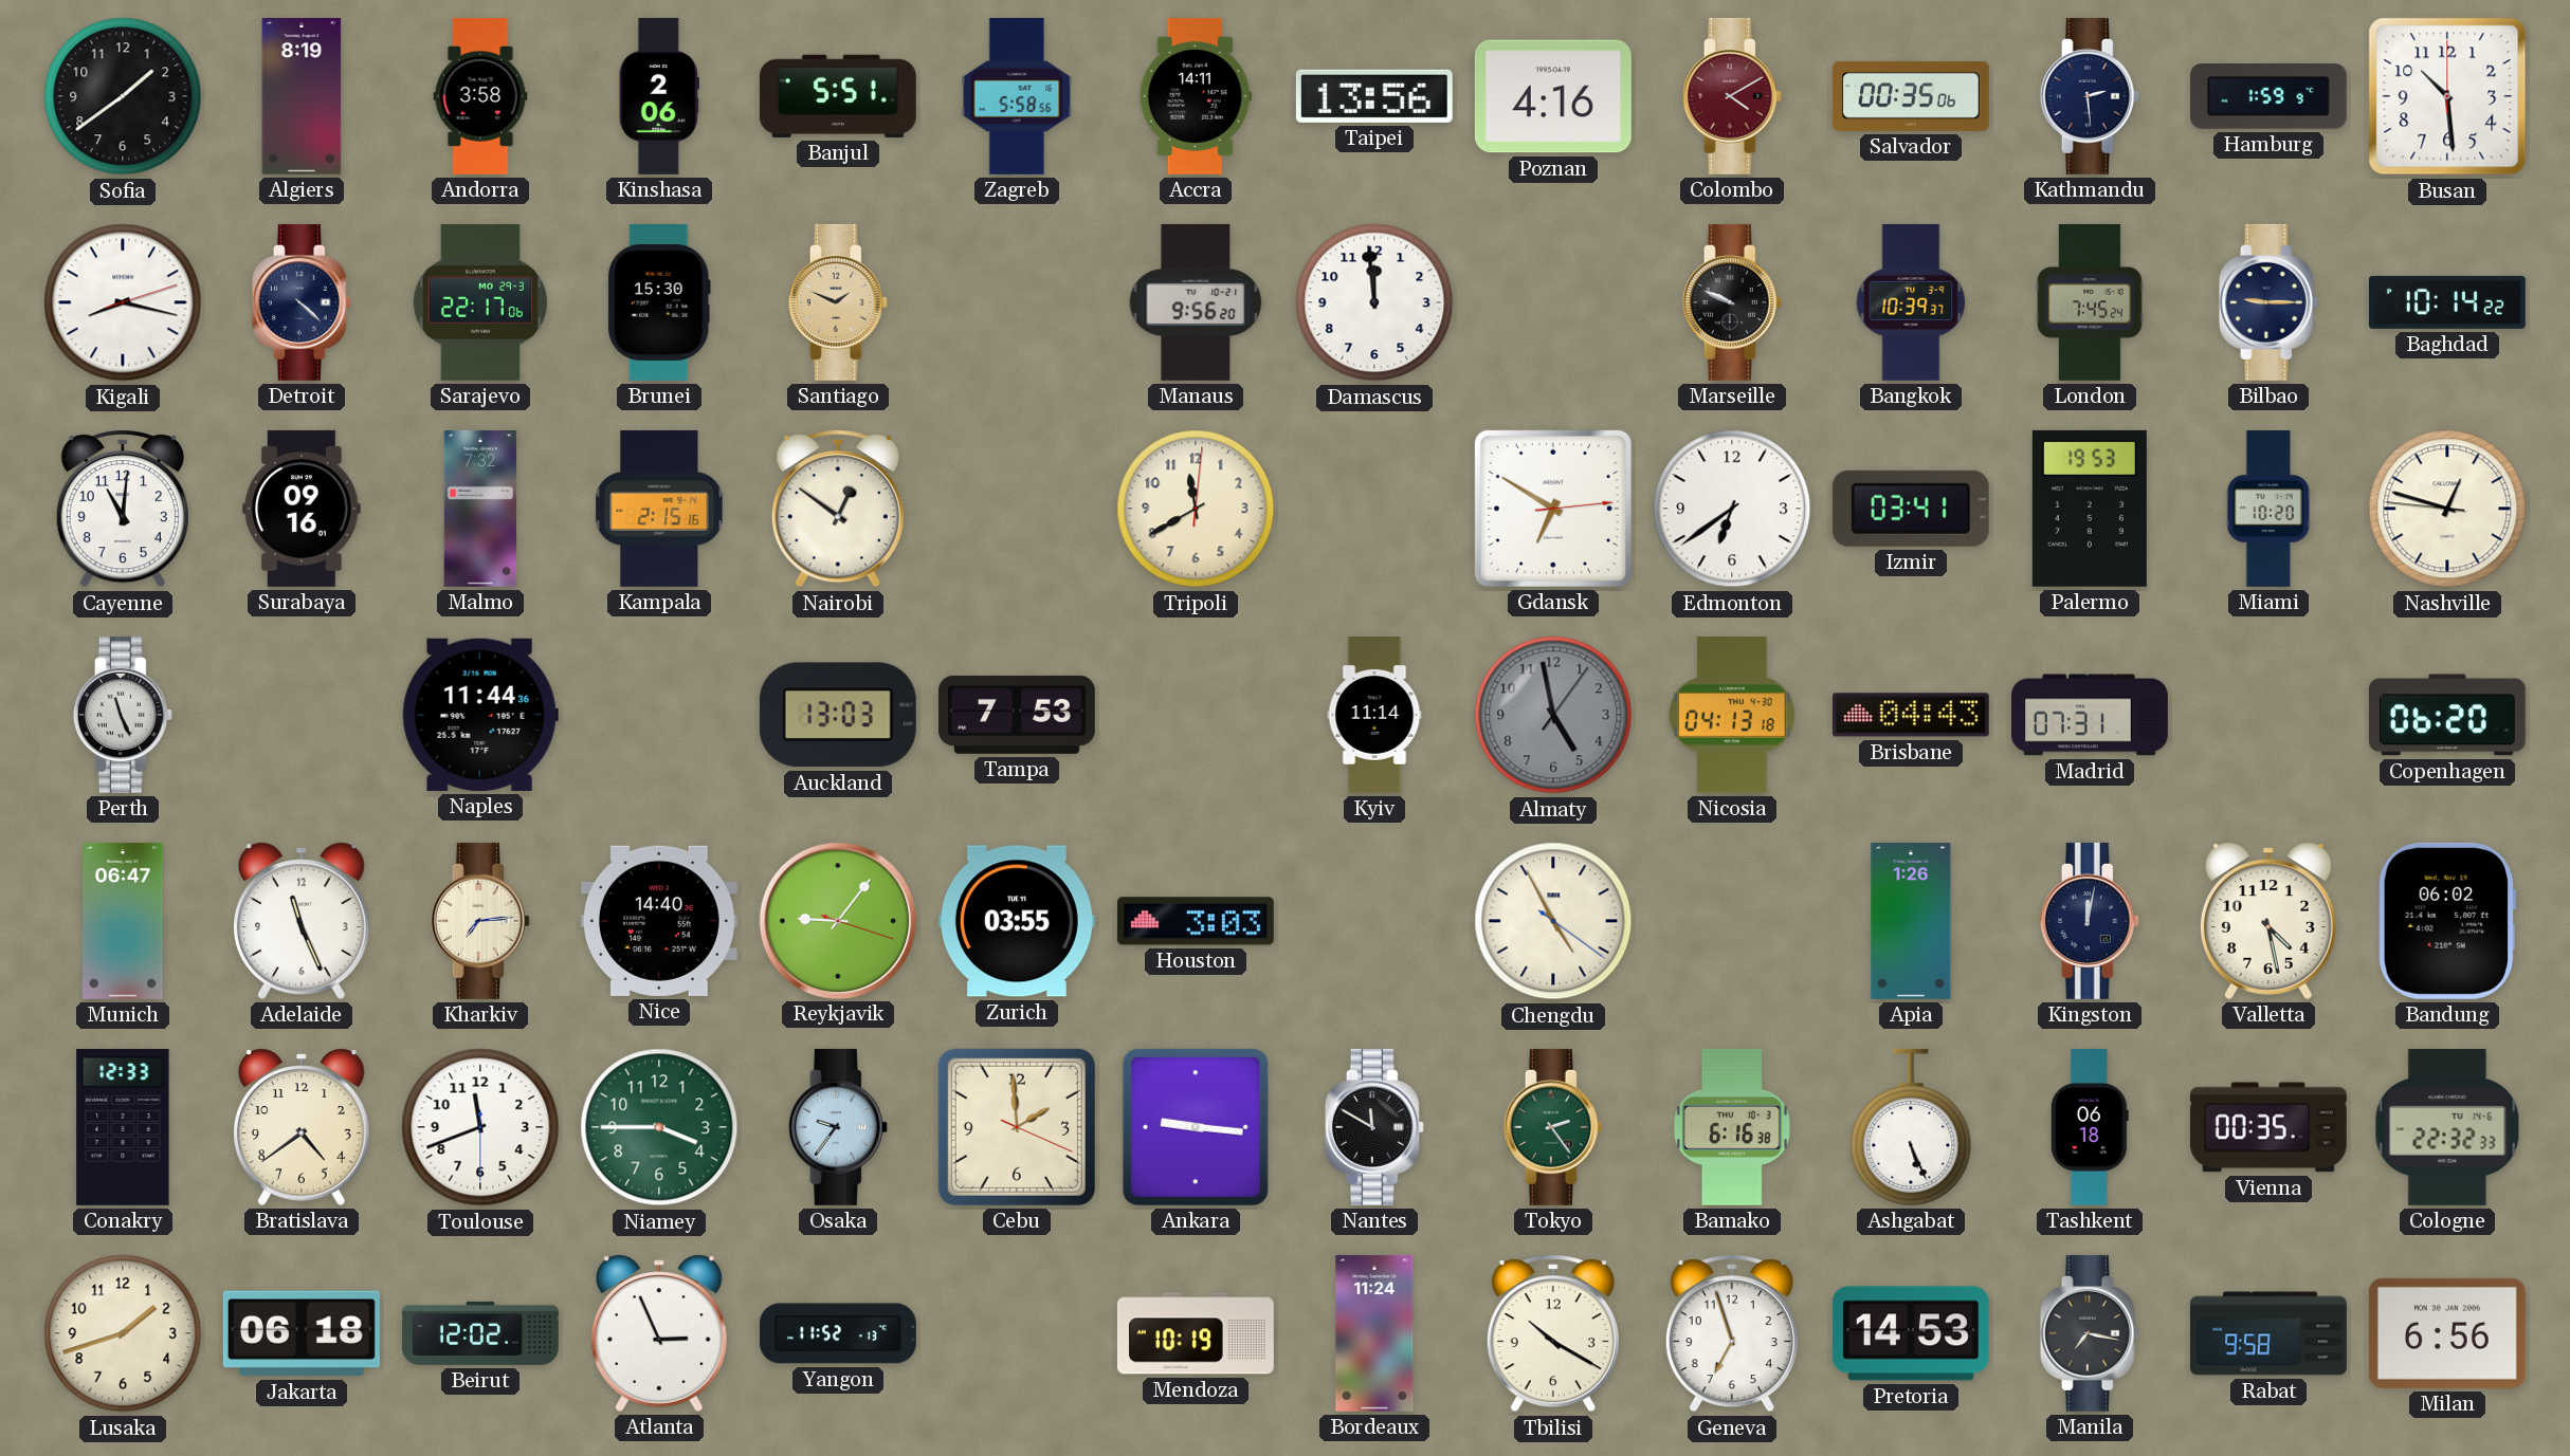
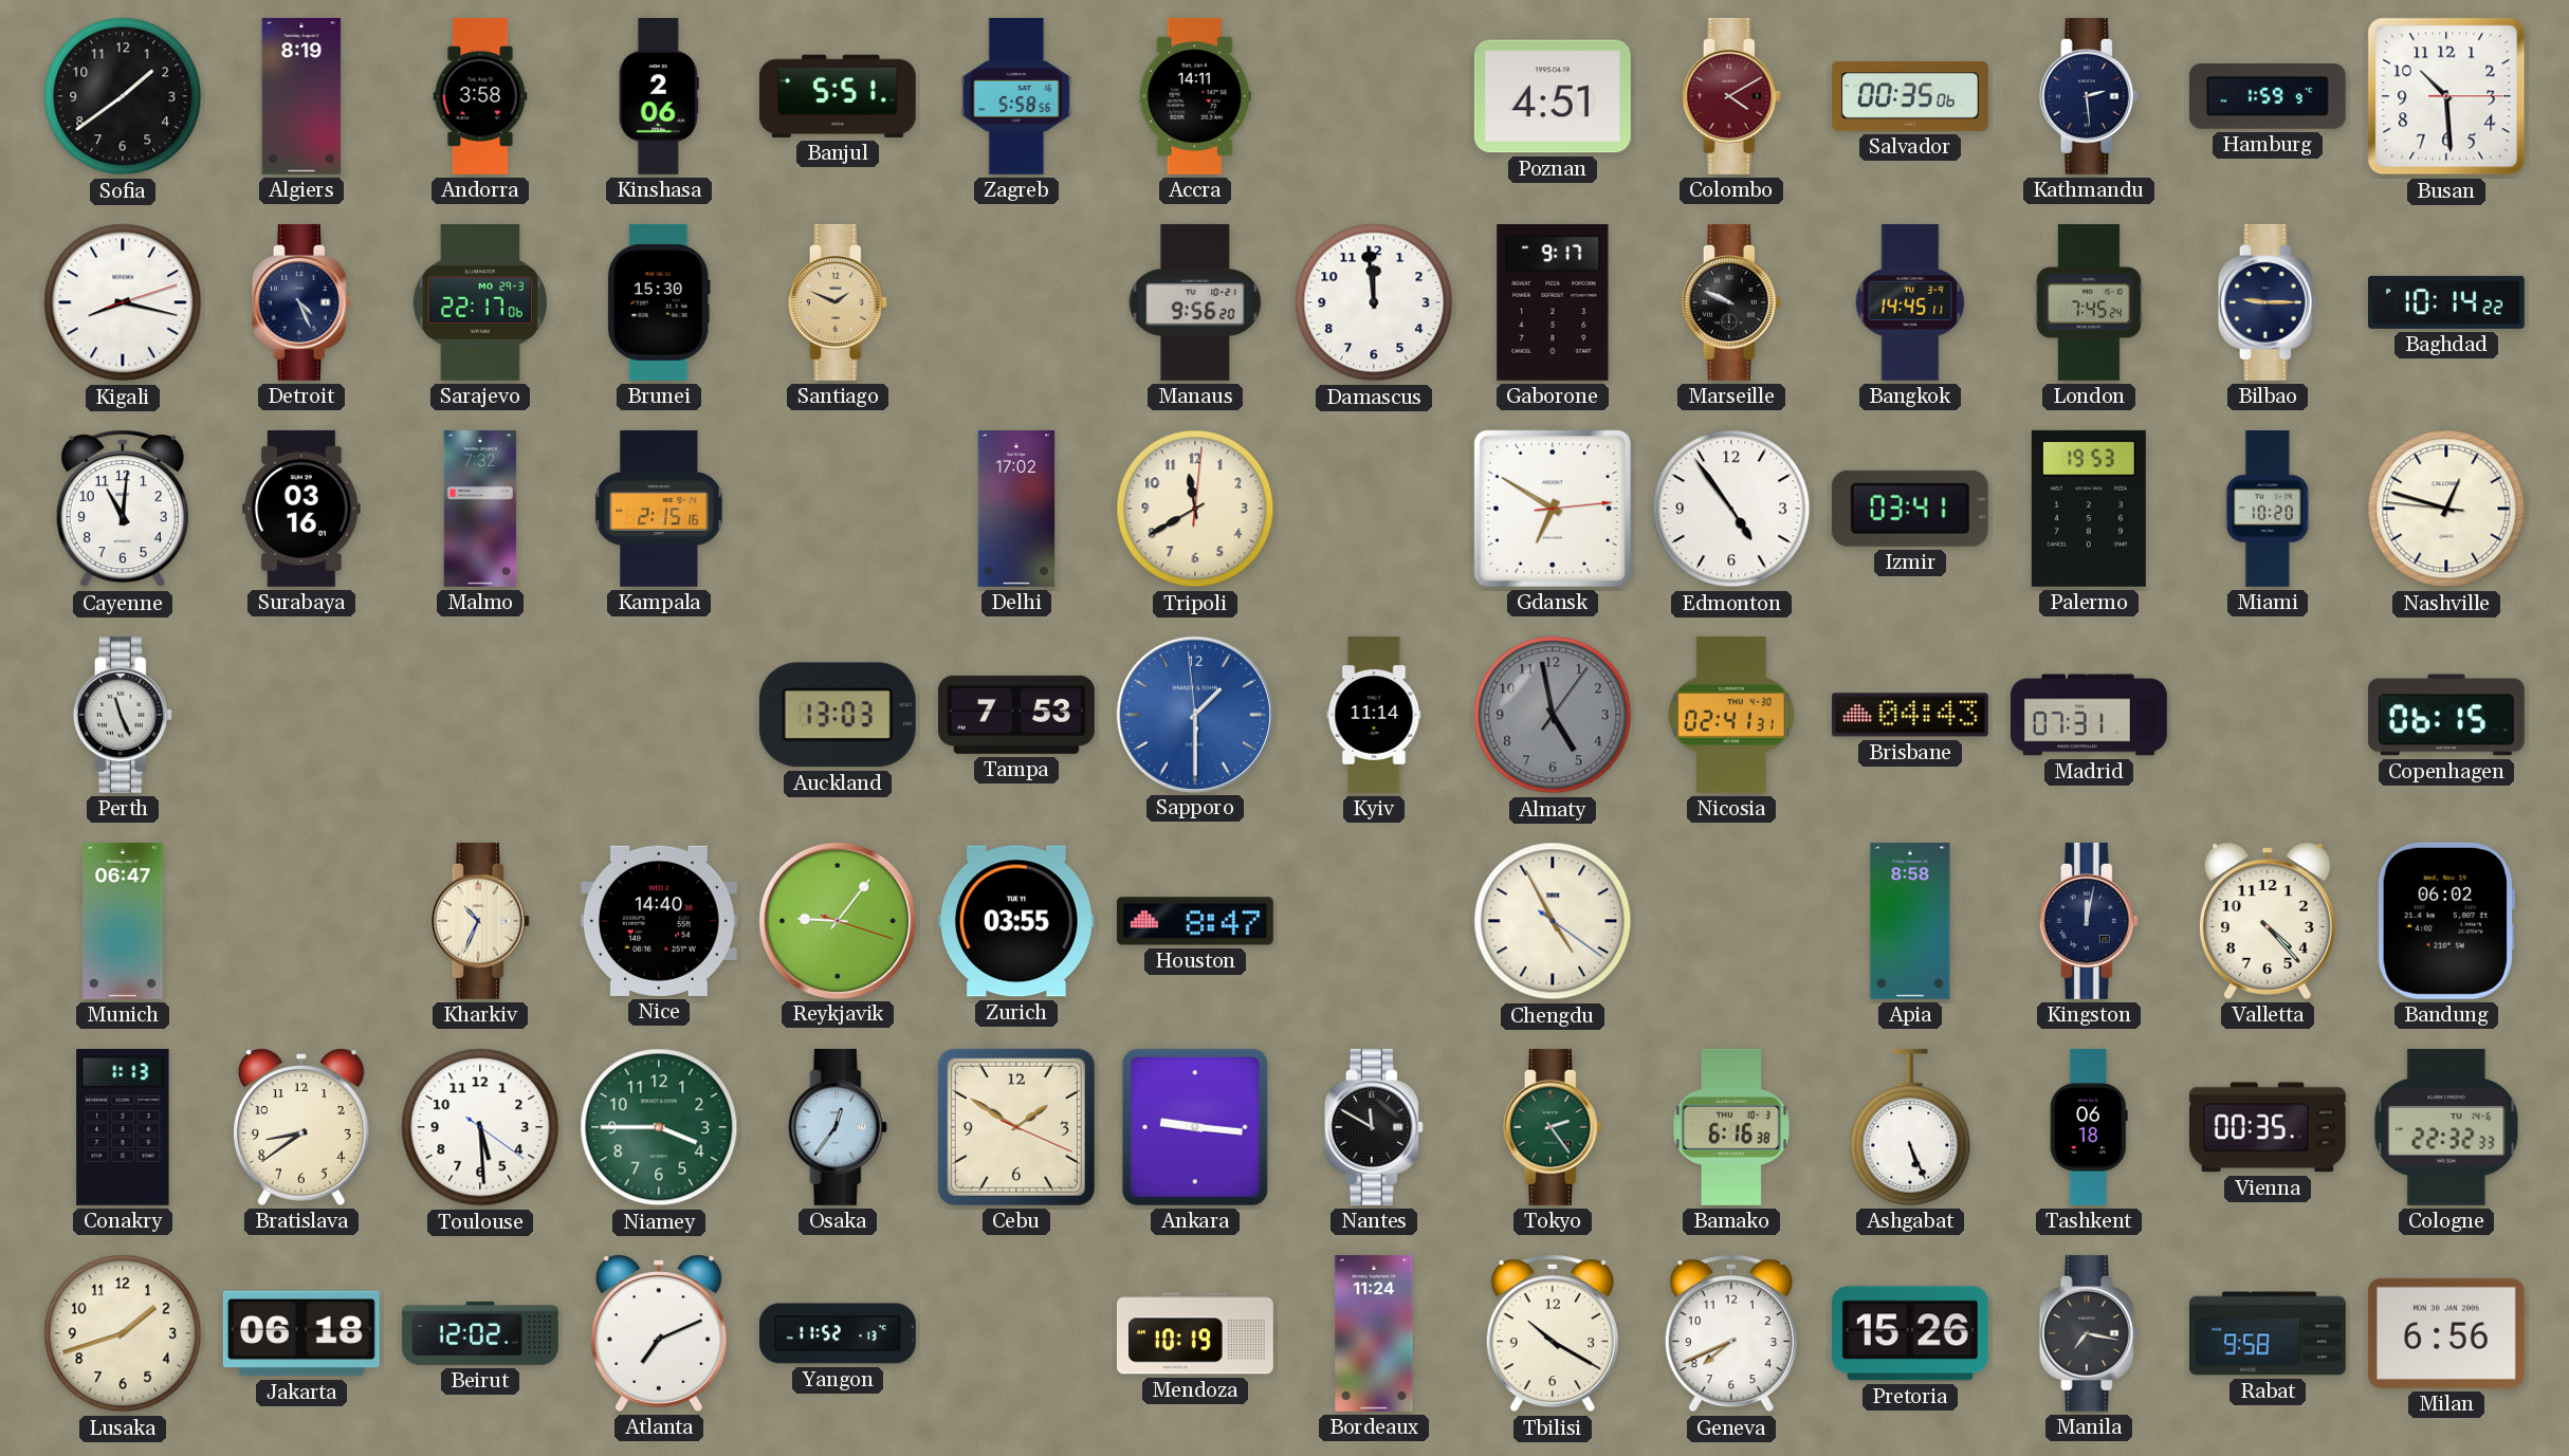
Taipei: 13:56 -> none
Poznan: 4:16 -> 4:51
Busan: 10:29:00 -> 10:29:15
Detroit: 4:22 -> 4:26
Gaborone: none -> 9:17
Bangkok: 10:39 -> 14:45
Surabaya: 09:16 -> 03:16
Nairobi: 12:51 -> none
Delhi: none -> 17:02
Edmonton: 6:39 -> 4:54
Naples: 11:44 -> none
Sapporo: none -> 1:29
Nicosia: 04:13 -> 02:41
Copenhagen: 06:20 -> 06:15
Adelaide: 11:26 -> none
Kharkiv: 7:14 -> 10:34
Houston: 3:03 -> 8:47
Apia: 1:26 -> 8:58
Valletta: 4:28 -> 4:23
Conakry: 12:33 -> 1:13
Bratislava: 4:39 -> 8:39
Toulouse: 11:41 -> 5:29
Osaka: 9:36 -> 12:36
Cebu: 1:59 -> 1:50
Atlanta: 2:56 -> 7:11
Geneva: 6:57 -> 7:41
Pretoria: 14:53 -> 15:26
